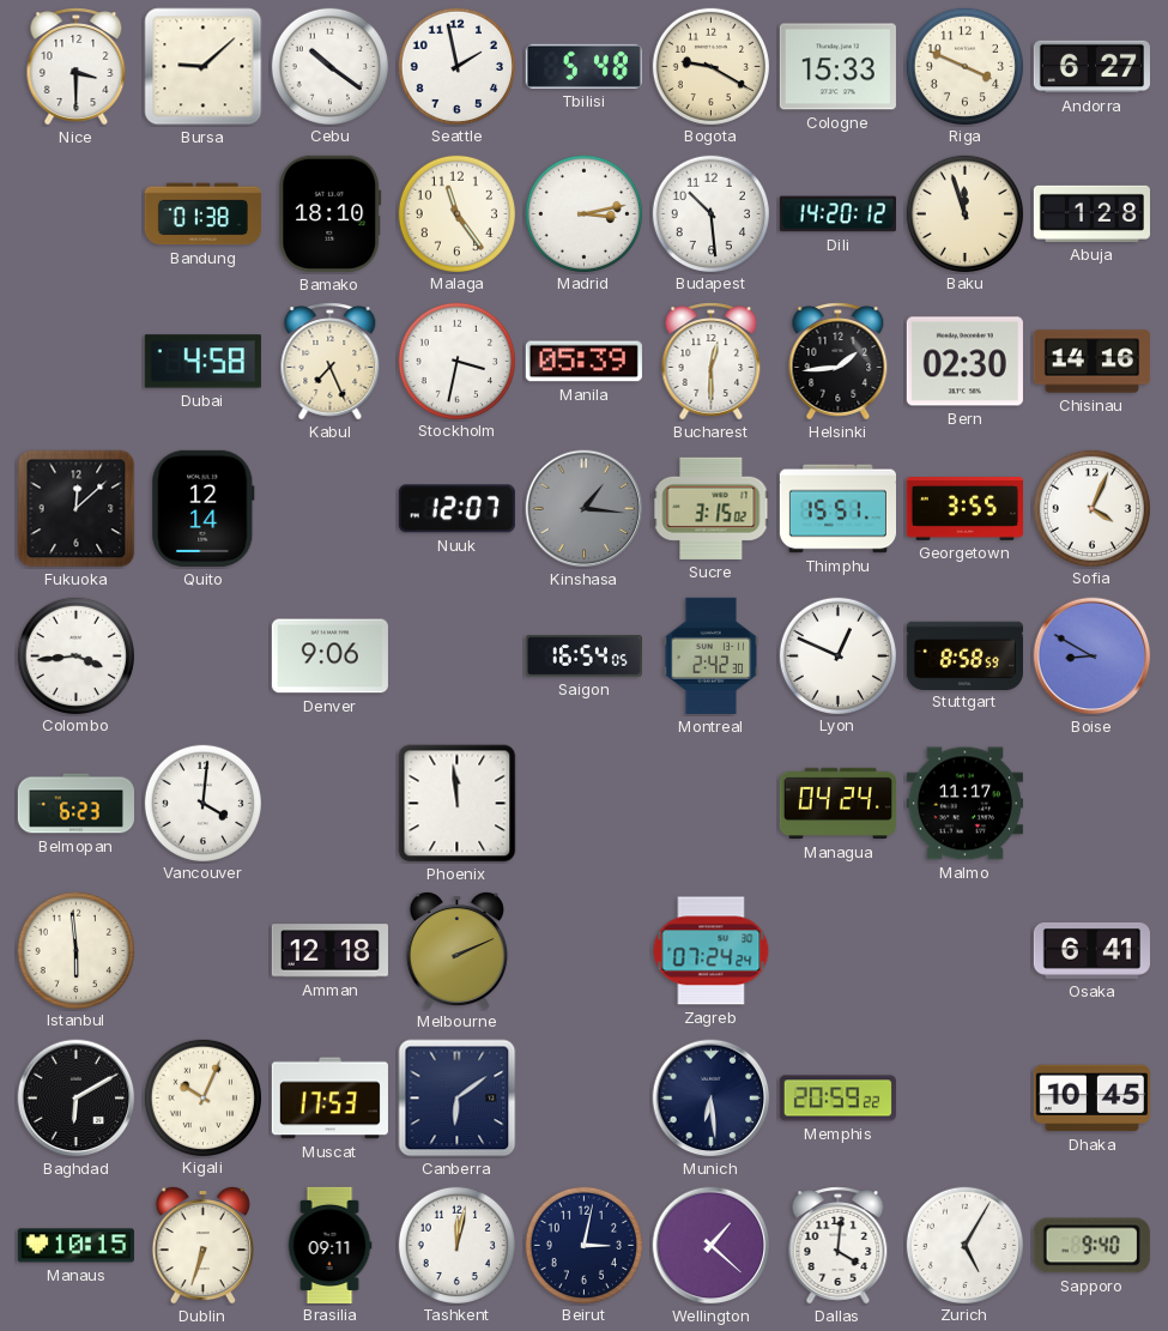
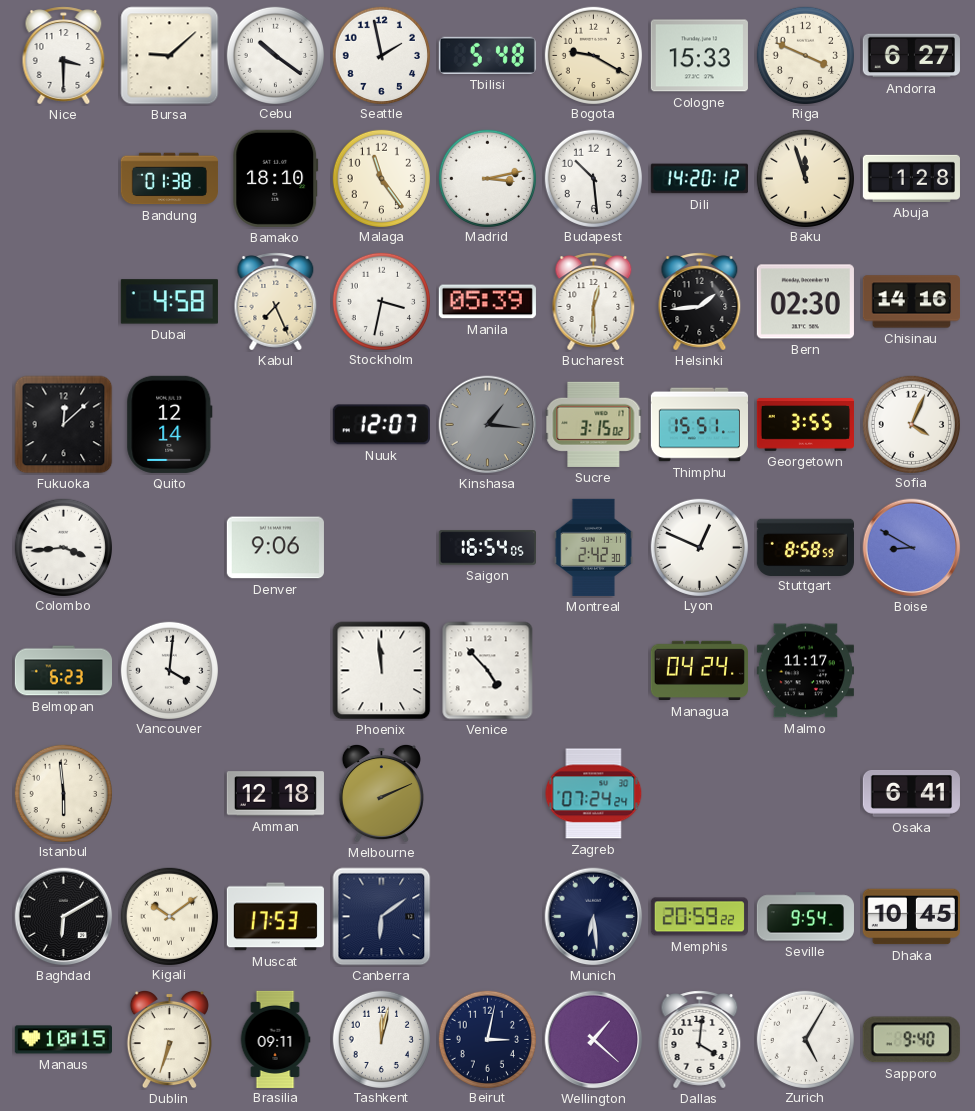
Venice: none -> 4:53
Kigali: 10:04 -> 10:09
Seville: none -> 9:54
